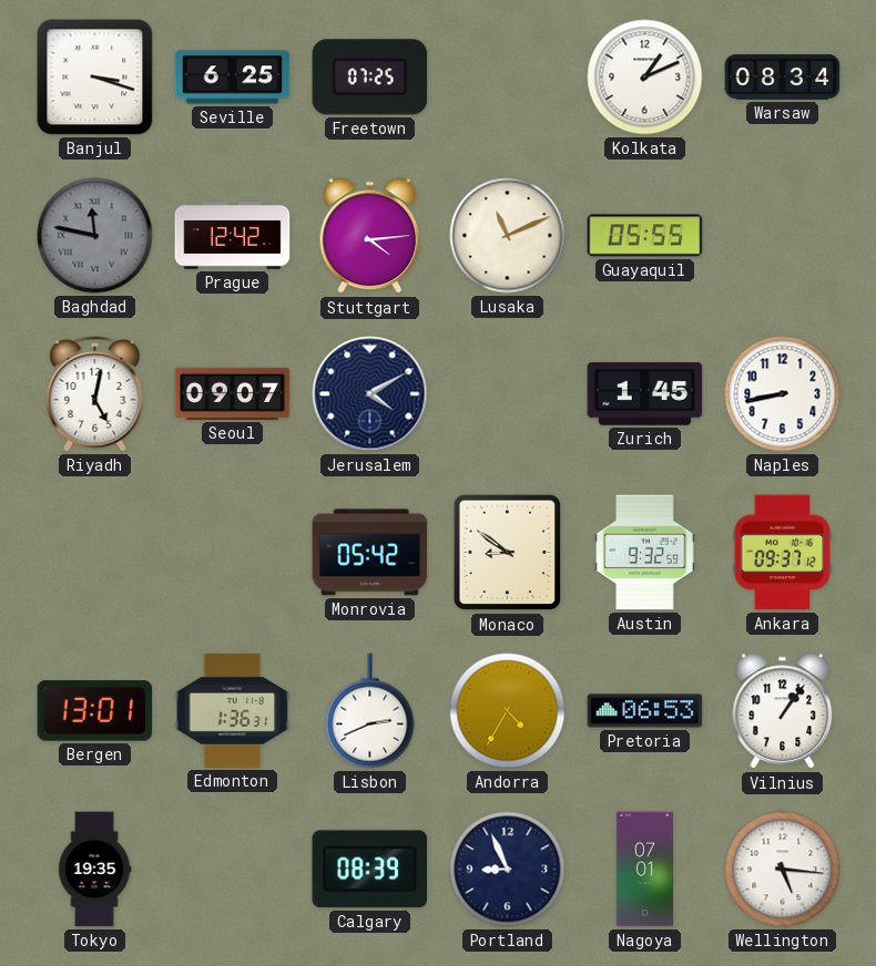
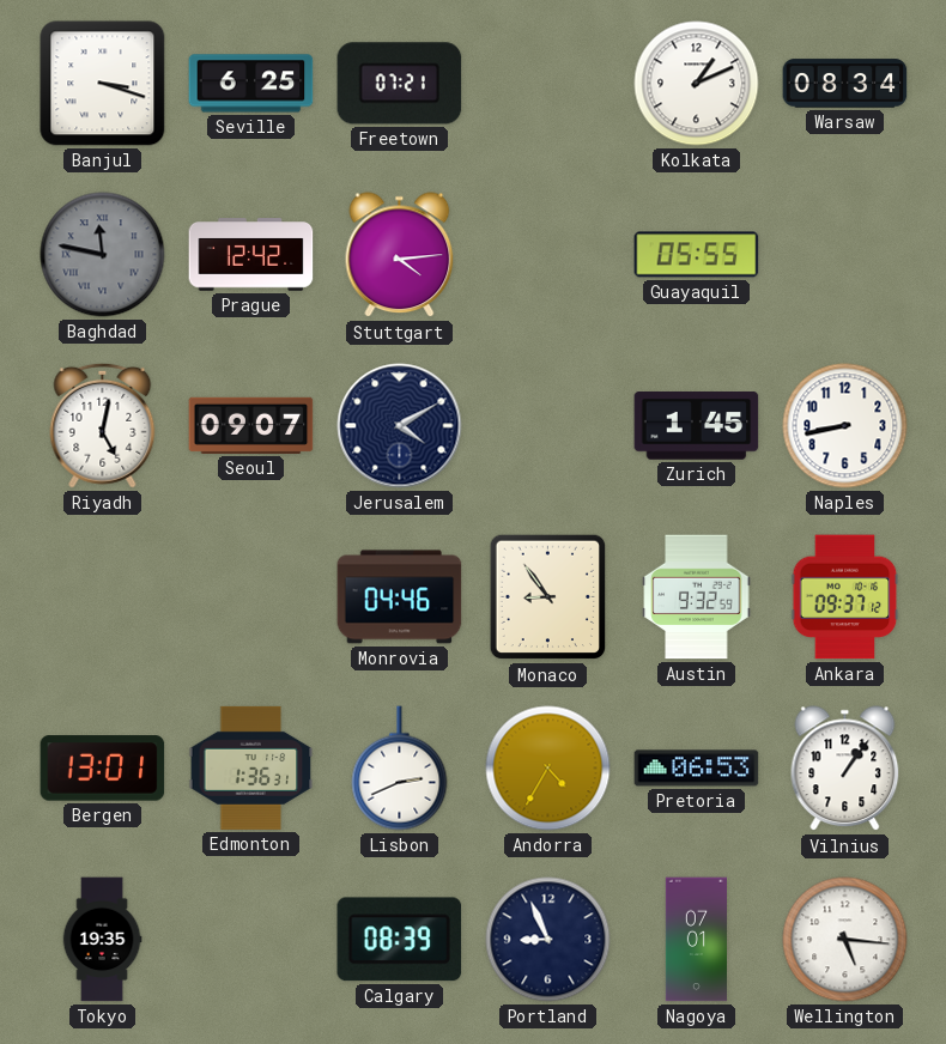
Freetown: 07:25 -> 07:21
Lusaka: 11:11 -> none
Monrovia: 05:42 -> 04:46
Monaco: 8:51 -> 8:54
